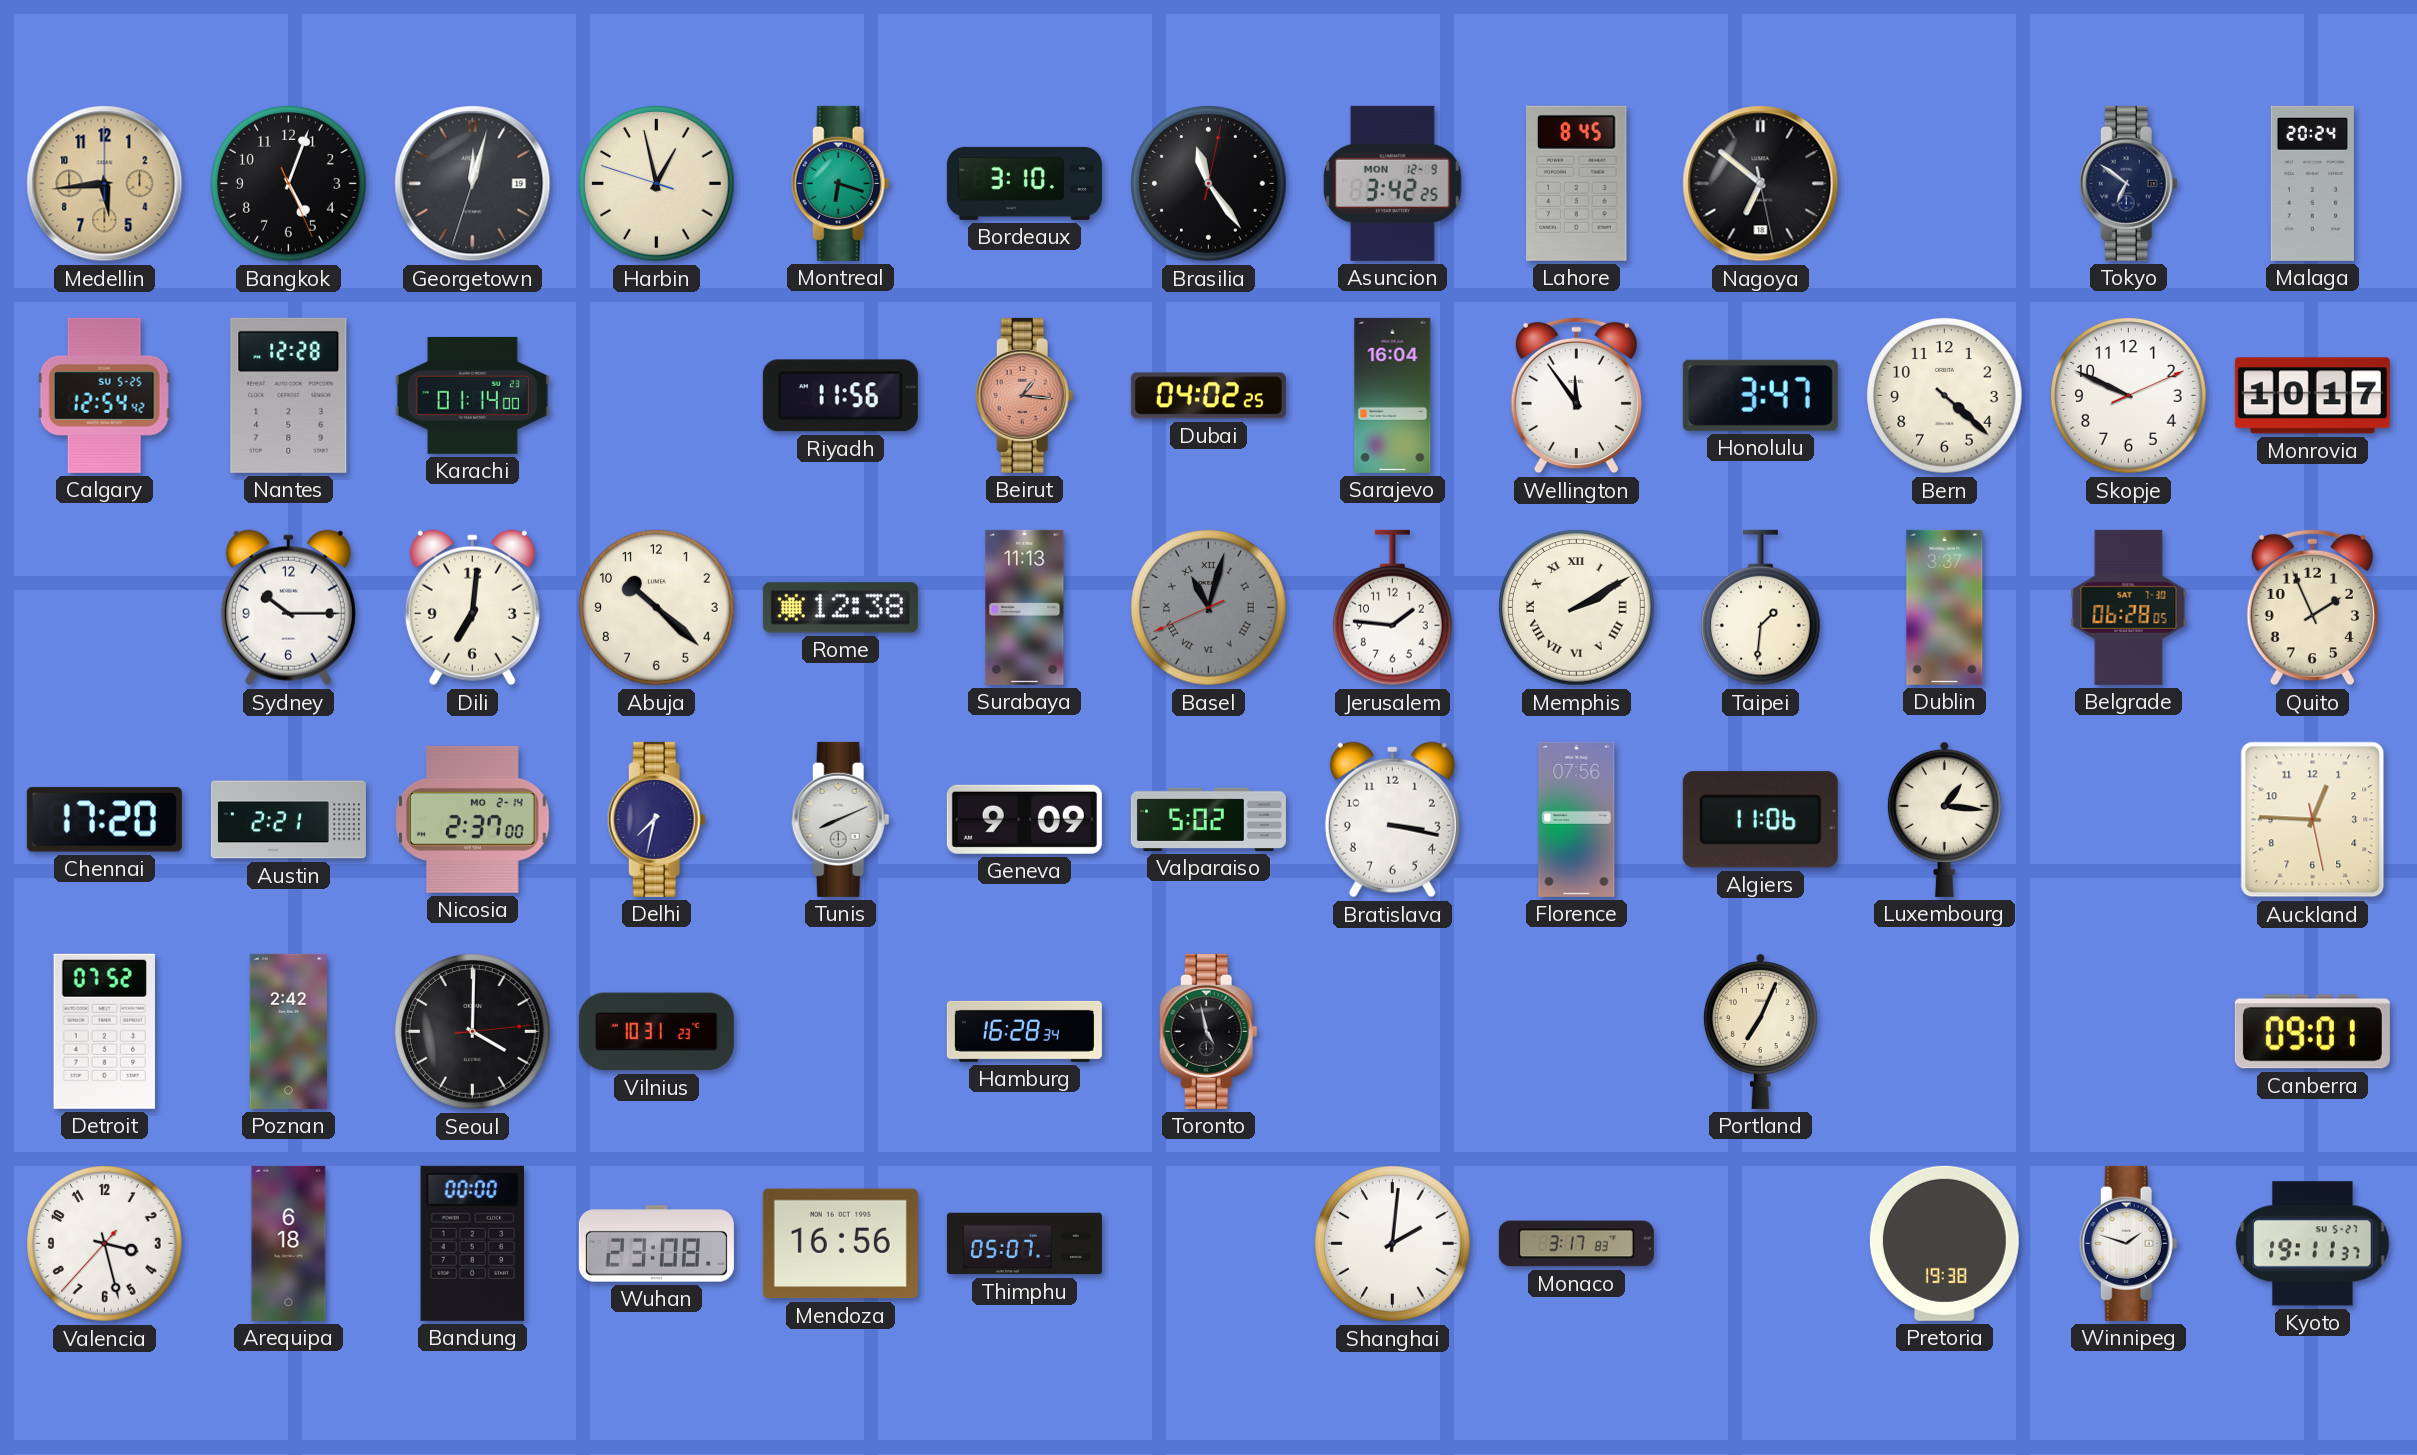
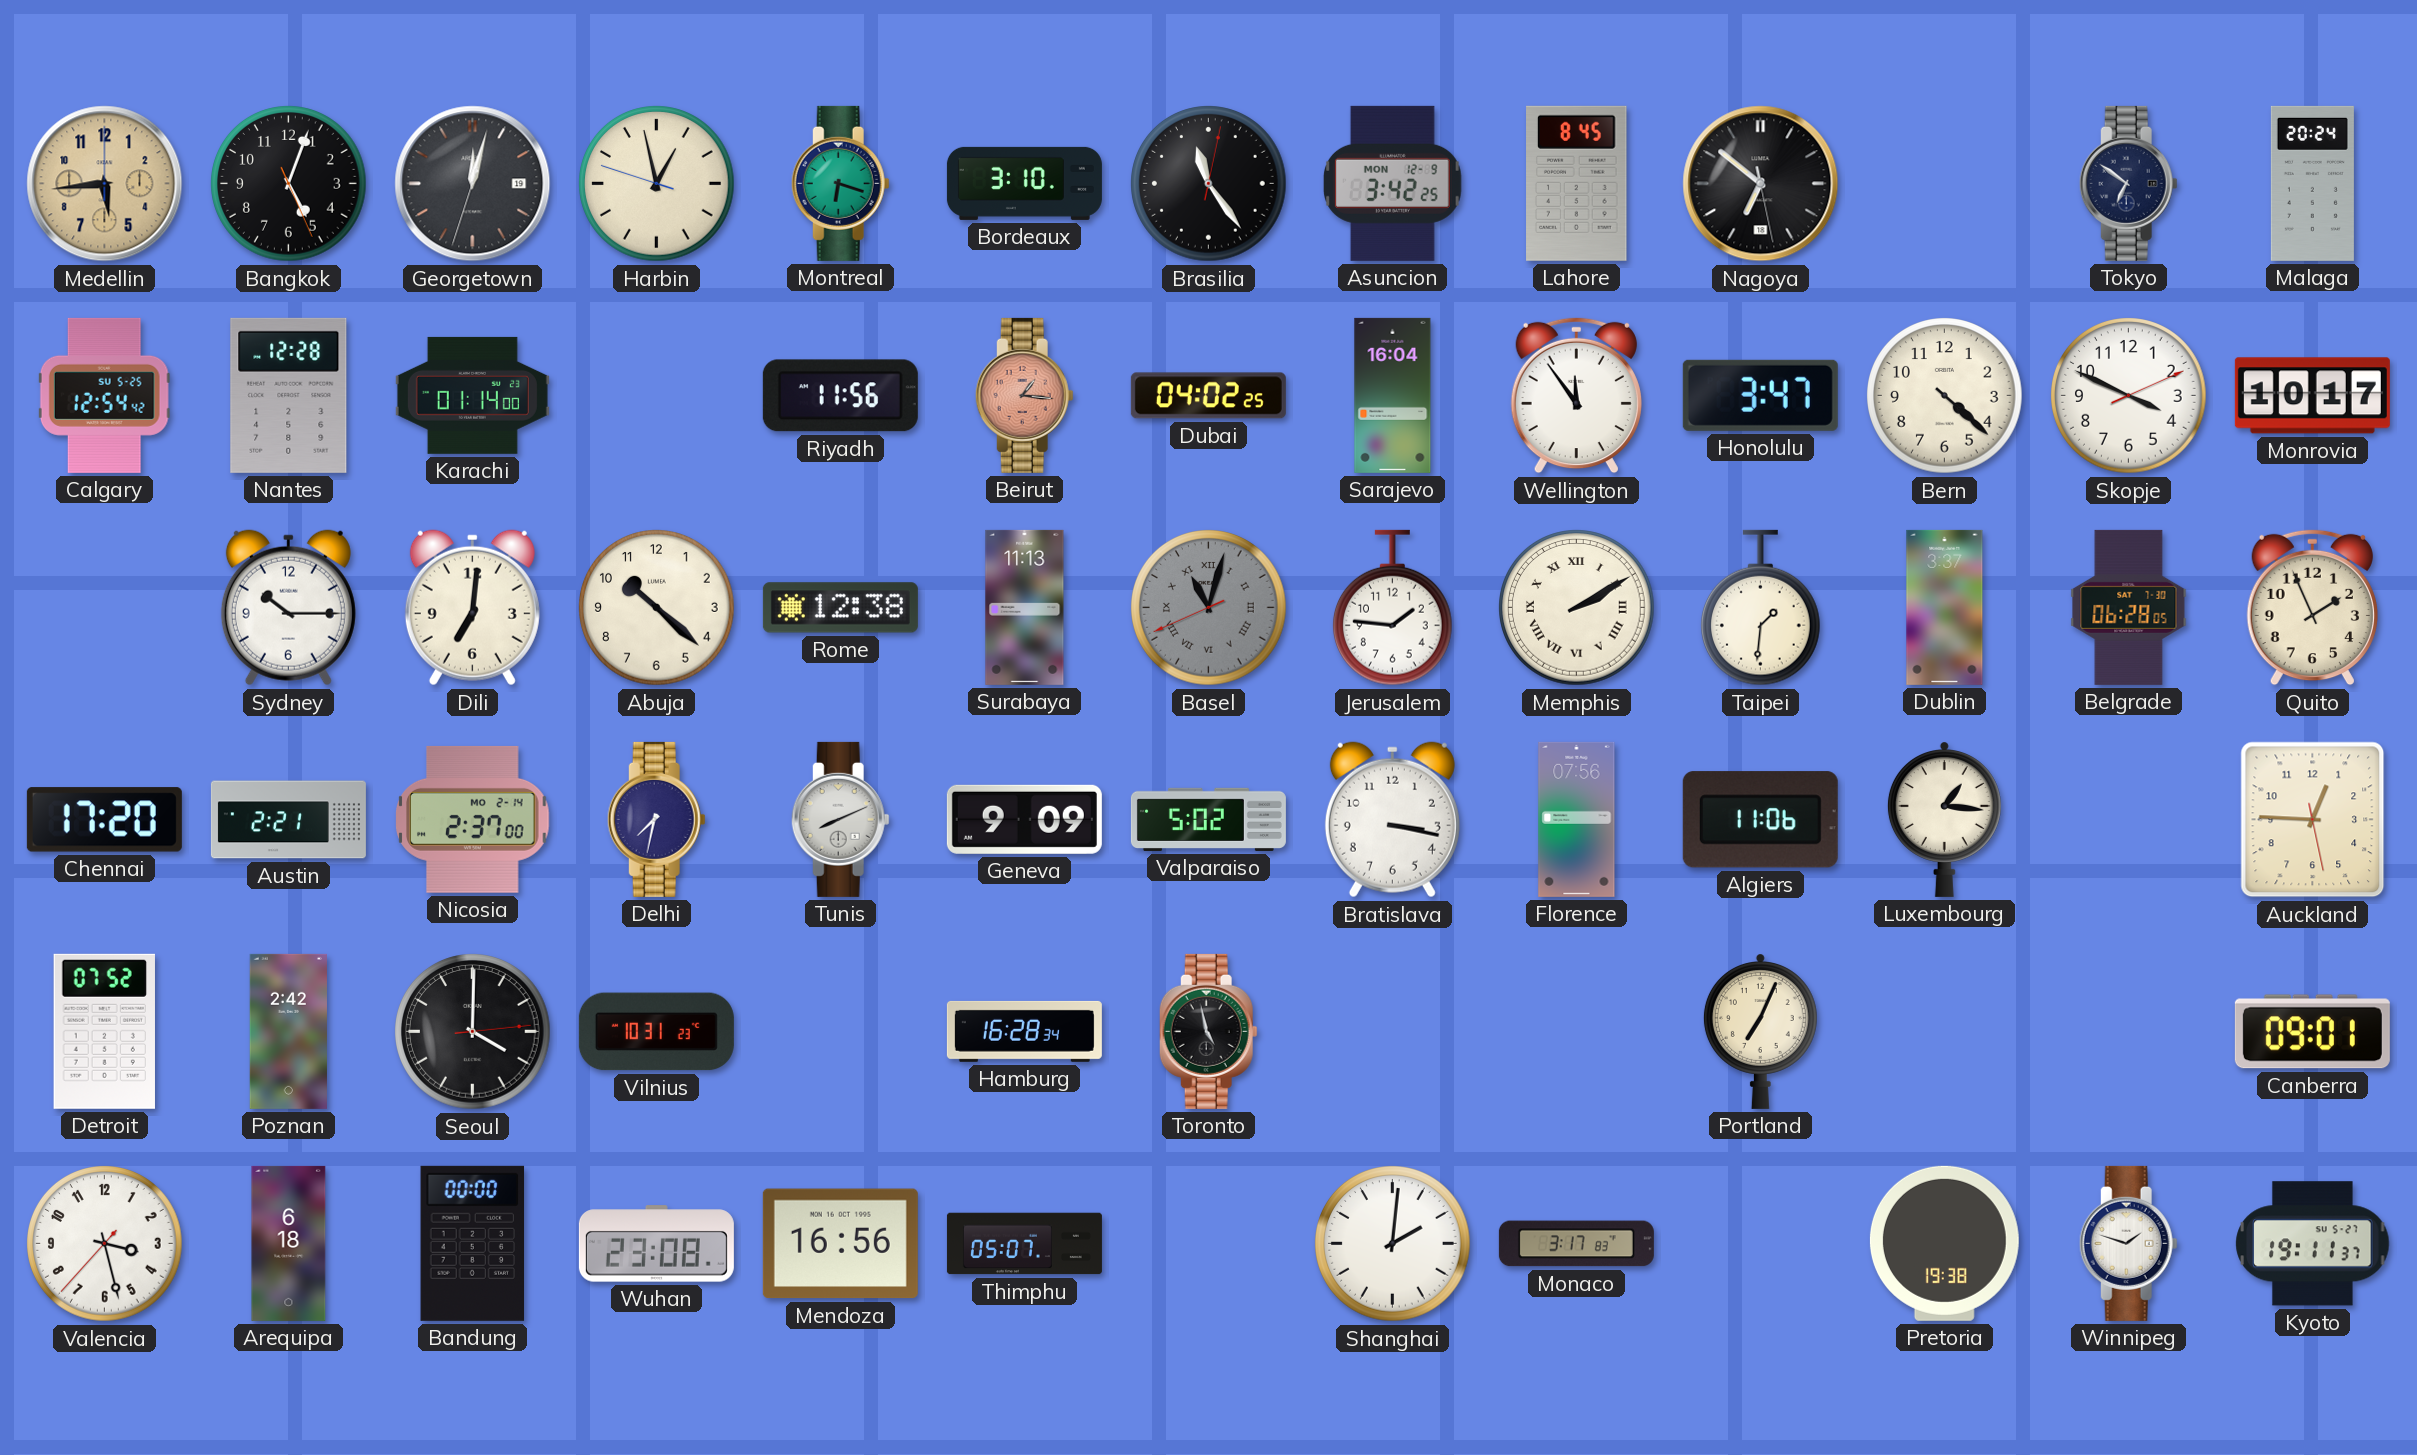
Skopje: 9:49 -> 3:49
